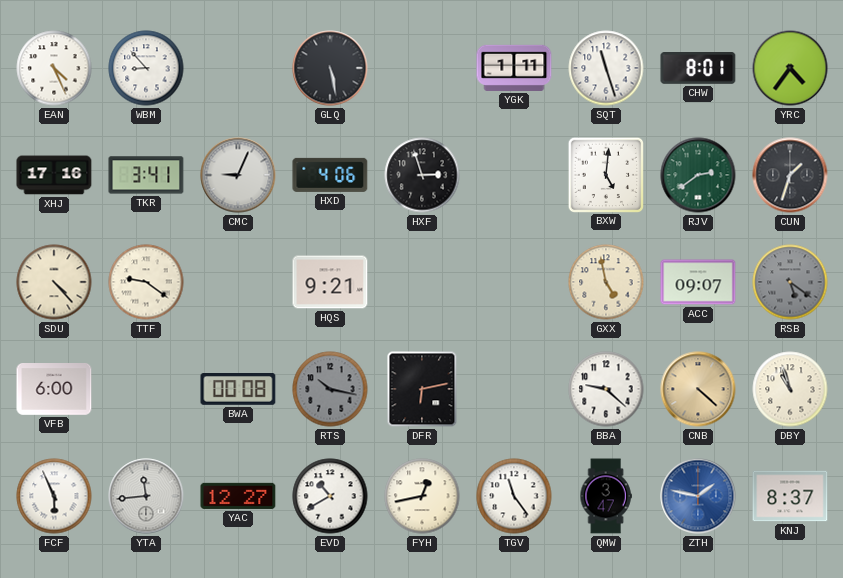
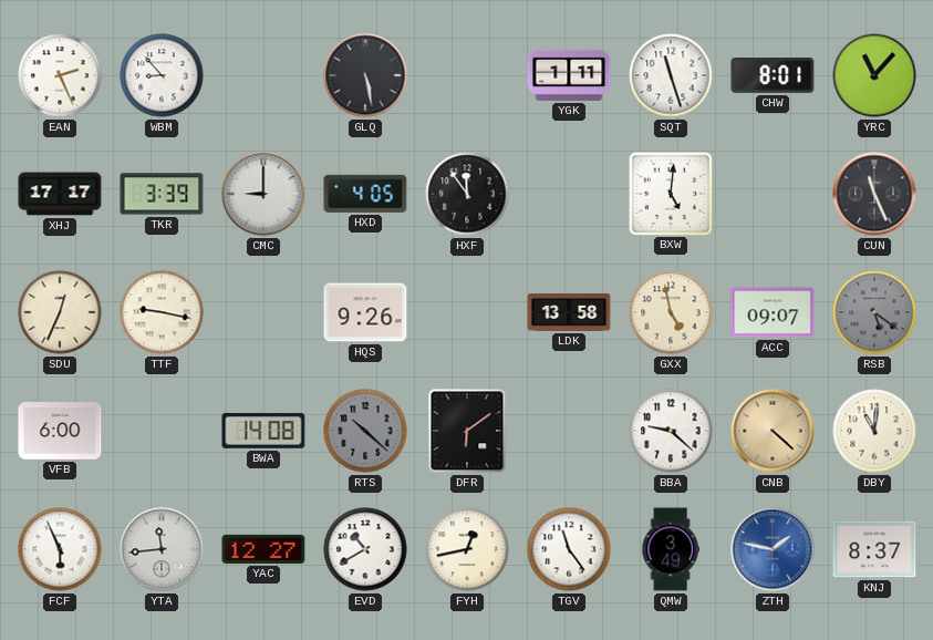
EAN: 4:26 -> 2:26
YRC: 4:36 -> 11:07
XHJ: 17:16 -> 17:17
TKR: 3:41 -> 3:39
CMC: 9:04 -> 9:00
HXD: 4:06 -> 4:05
HXF: 2:57 -> 11:54
RJV: 2:39 -> none
CUN: 1:33 -> 11:26
SDU: 4:23 -> 12:34
TTF: 9:21 -> 9:17
HQS: 9:21 -> 9:26
LDK: none -> 13:58
BWA: 00:08 -> 14:08
RTS: 10:17 -> 10:22
DFR: 6:13 -> 6:09
DBY: 10:57 -> 11:01
QMW: 3:47 -> 3:49
